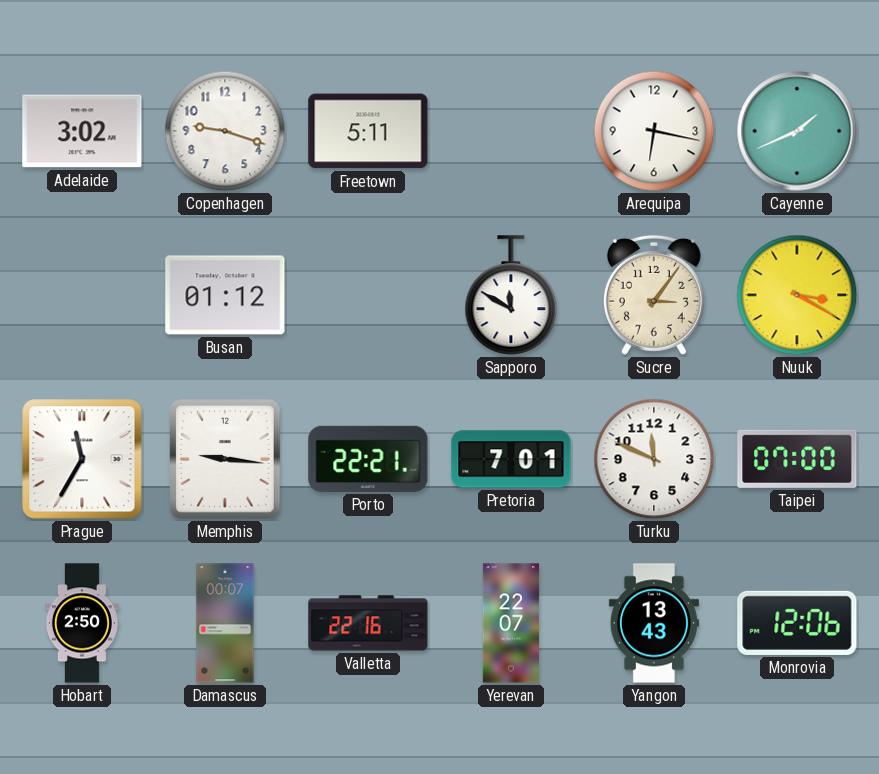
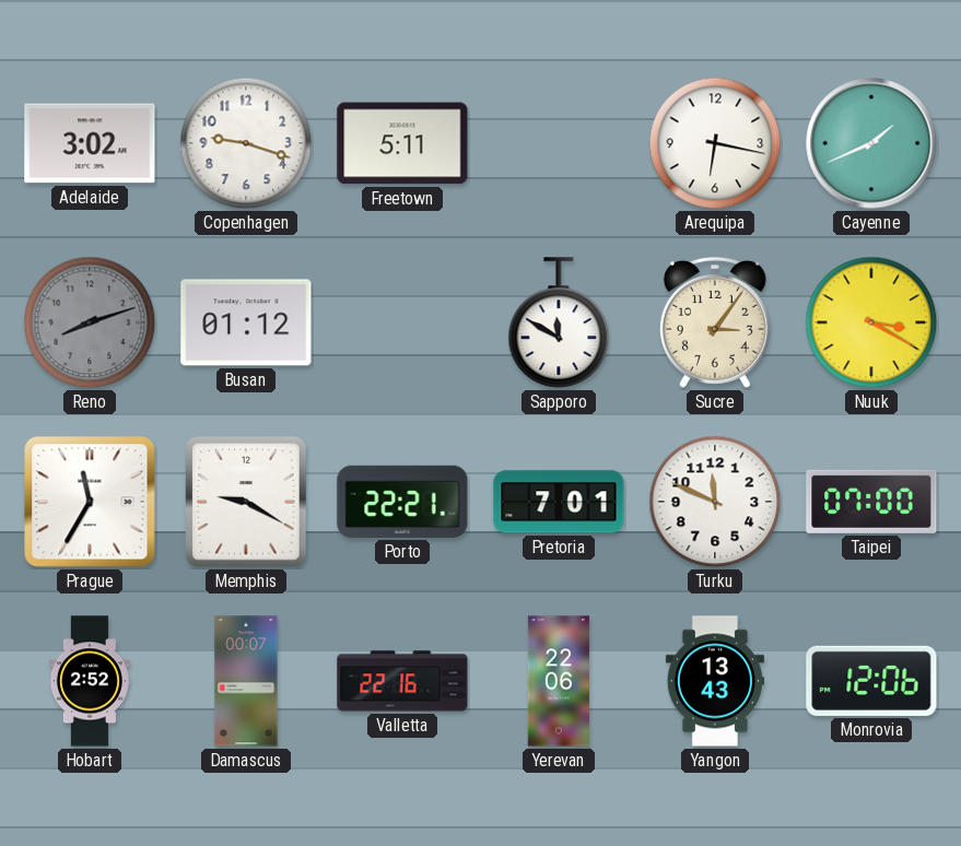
Reno: none -> 8:12
Memphis: 9:16 -> 9:20
Hobart: 2:50 -> 2:52
Yerevan: 22:07 -> 22:06
